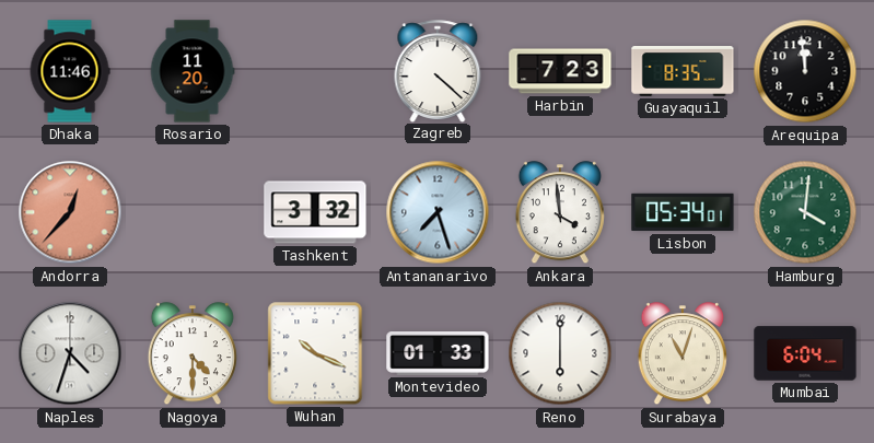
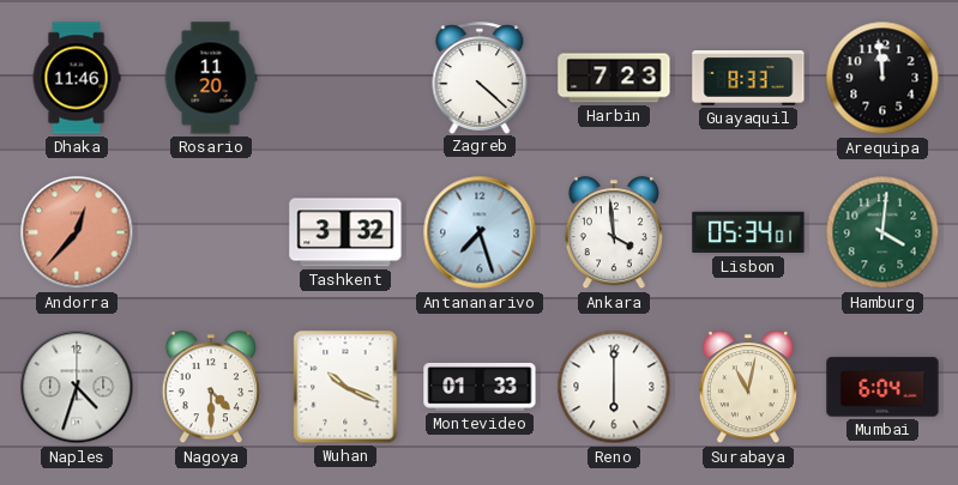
Guayaquil: 8:35 -> 8:33
Surabaya: 11:03 -> 11:02
